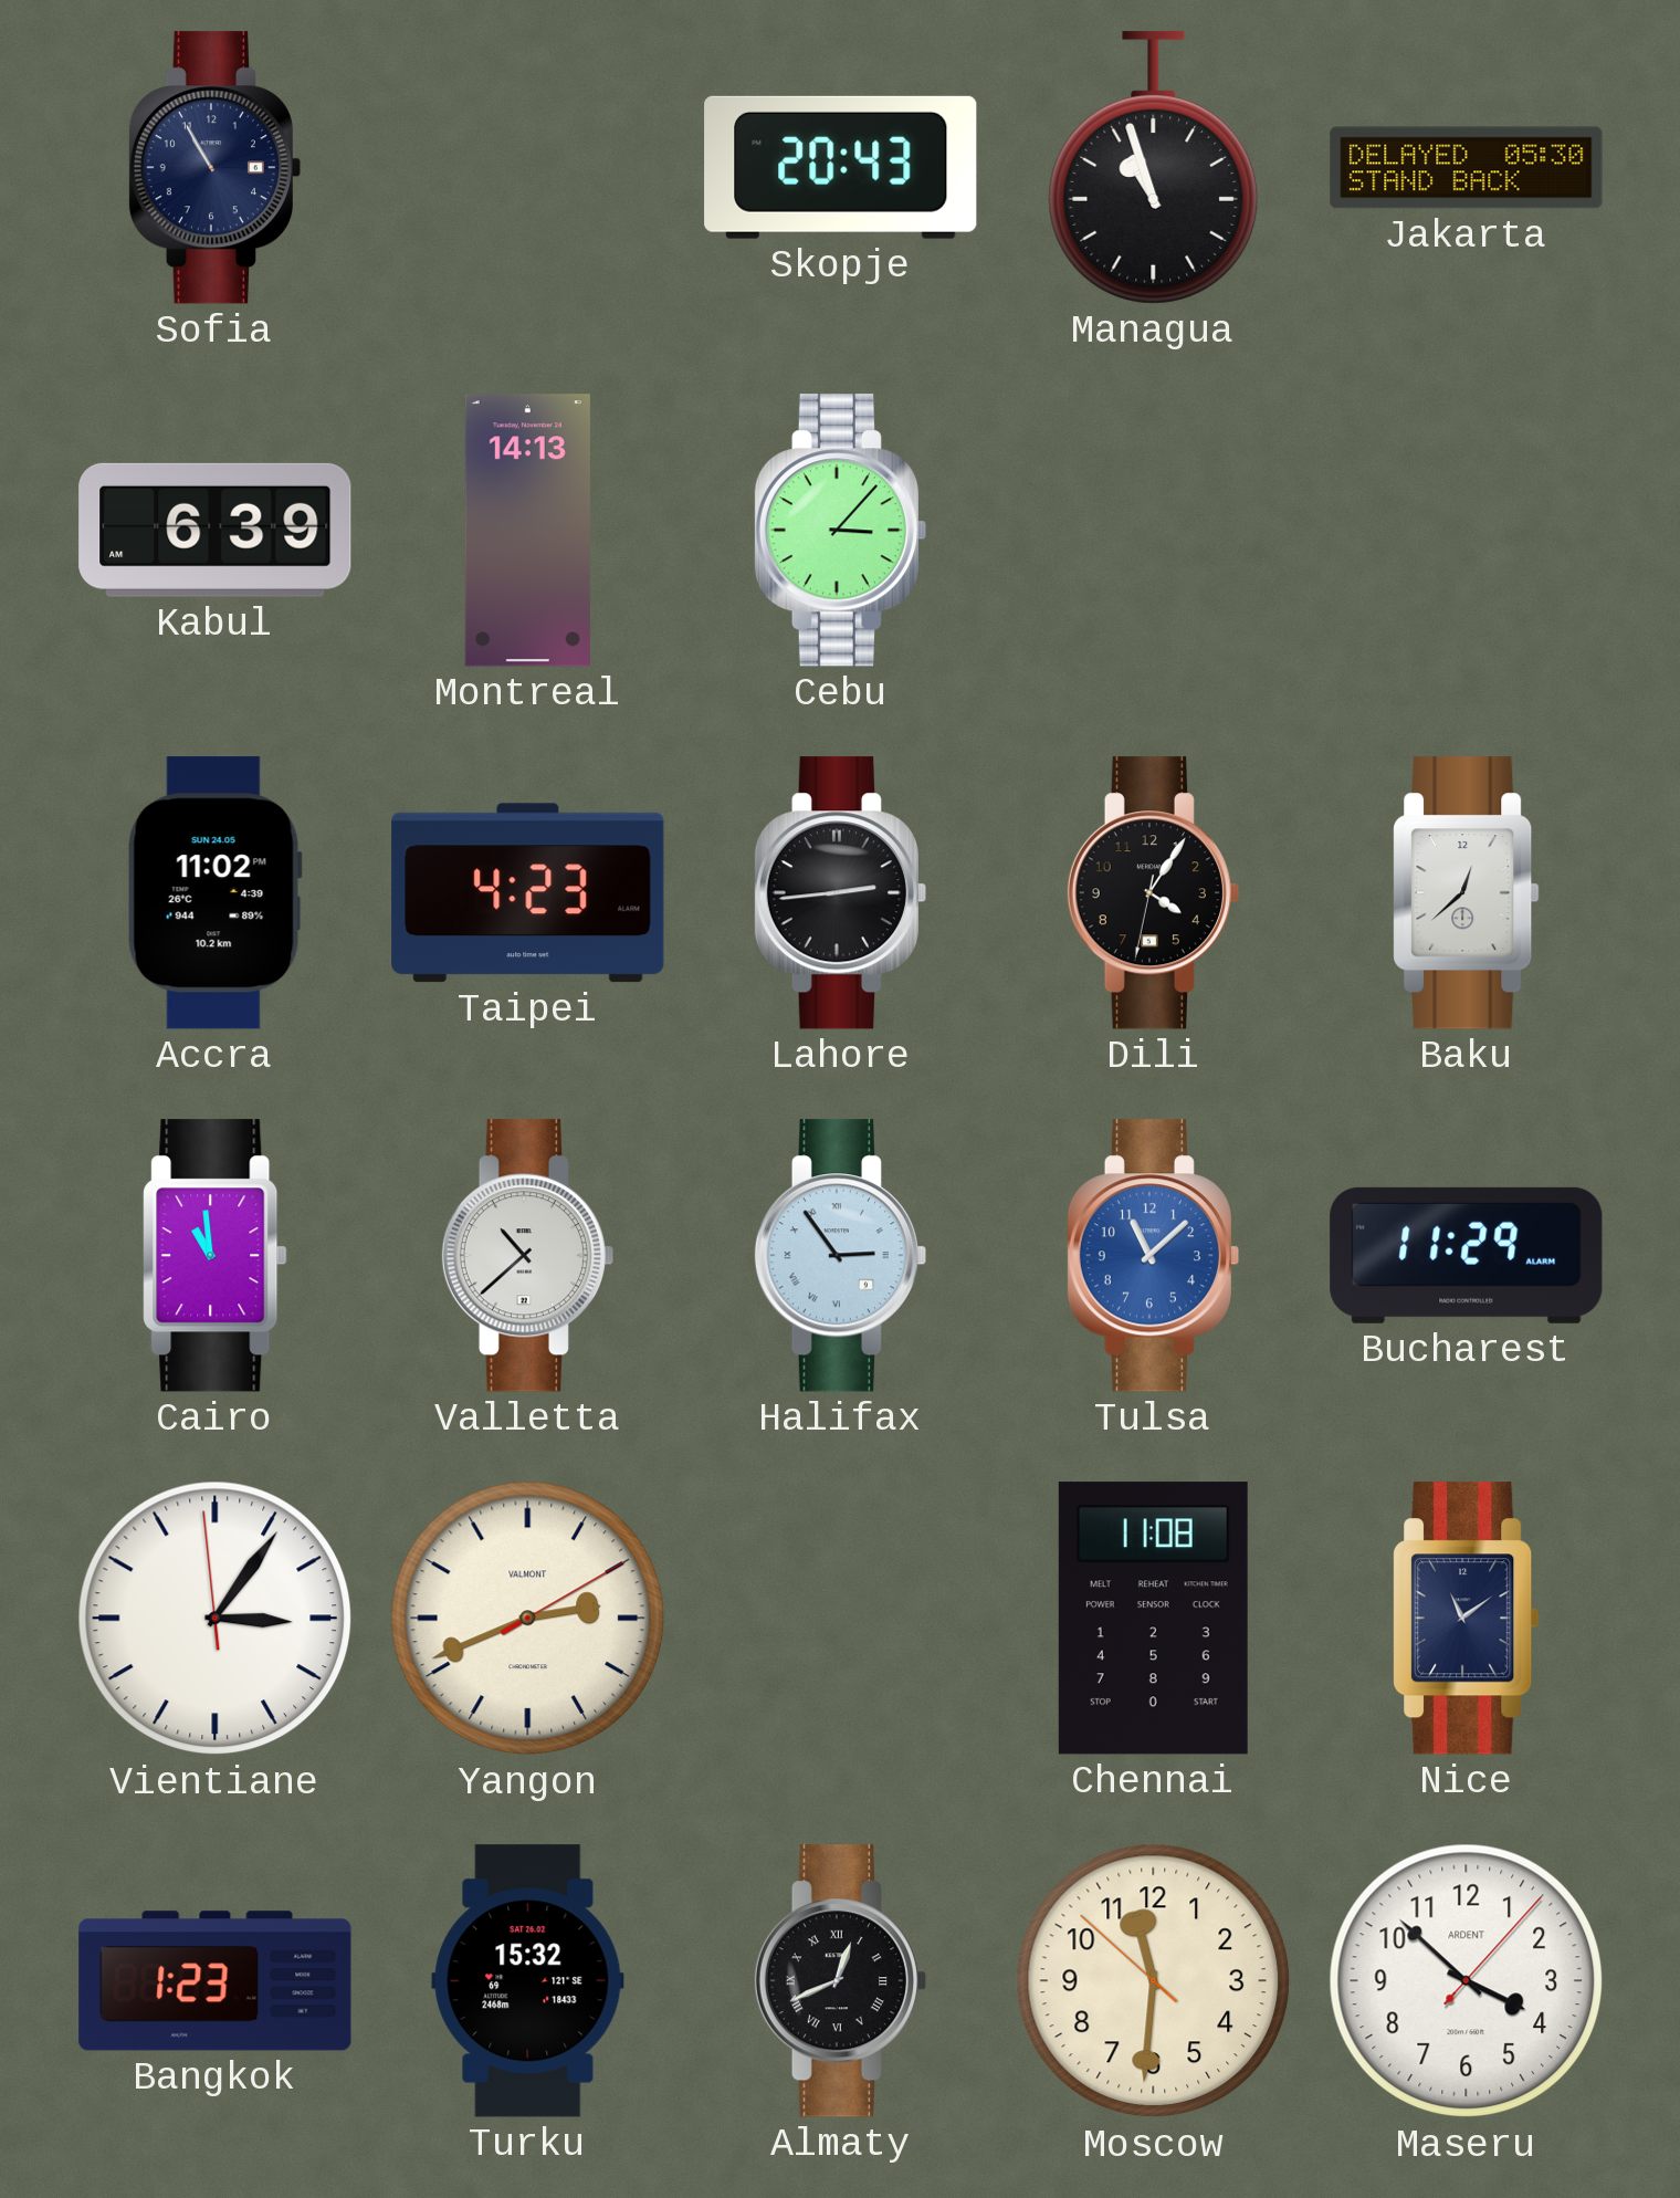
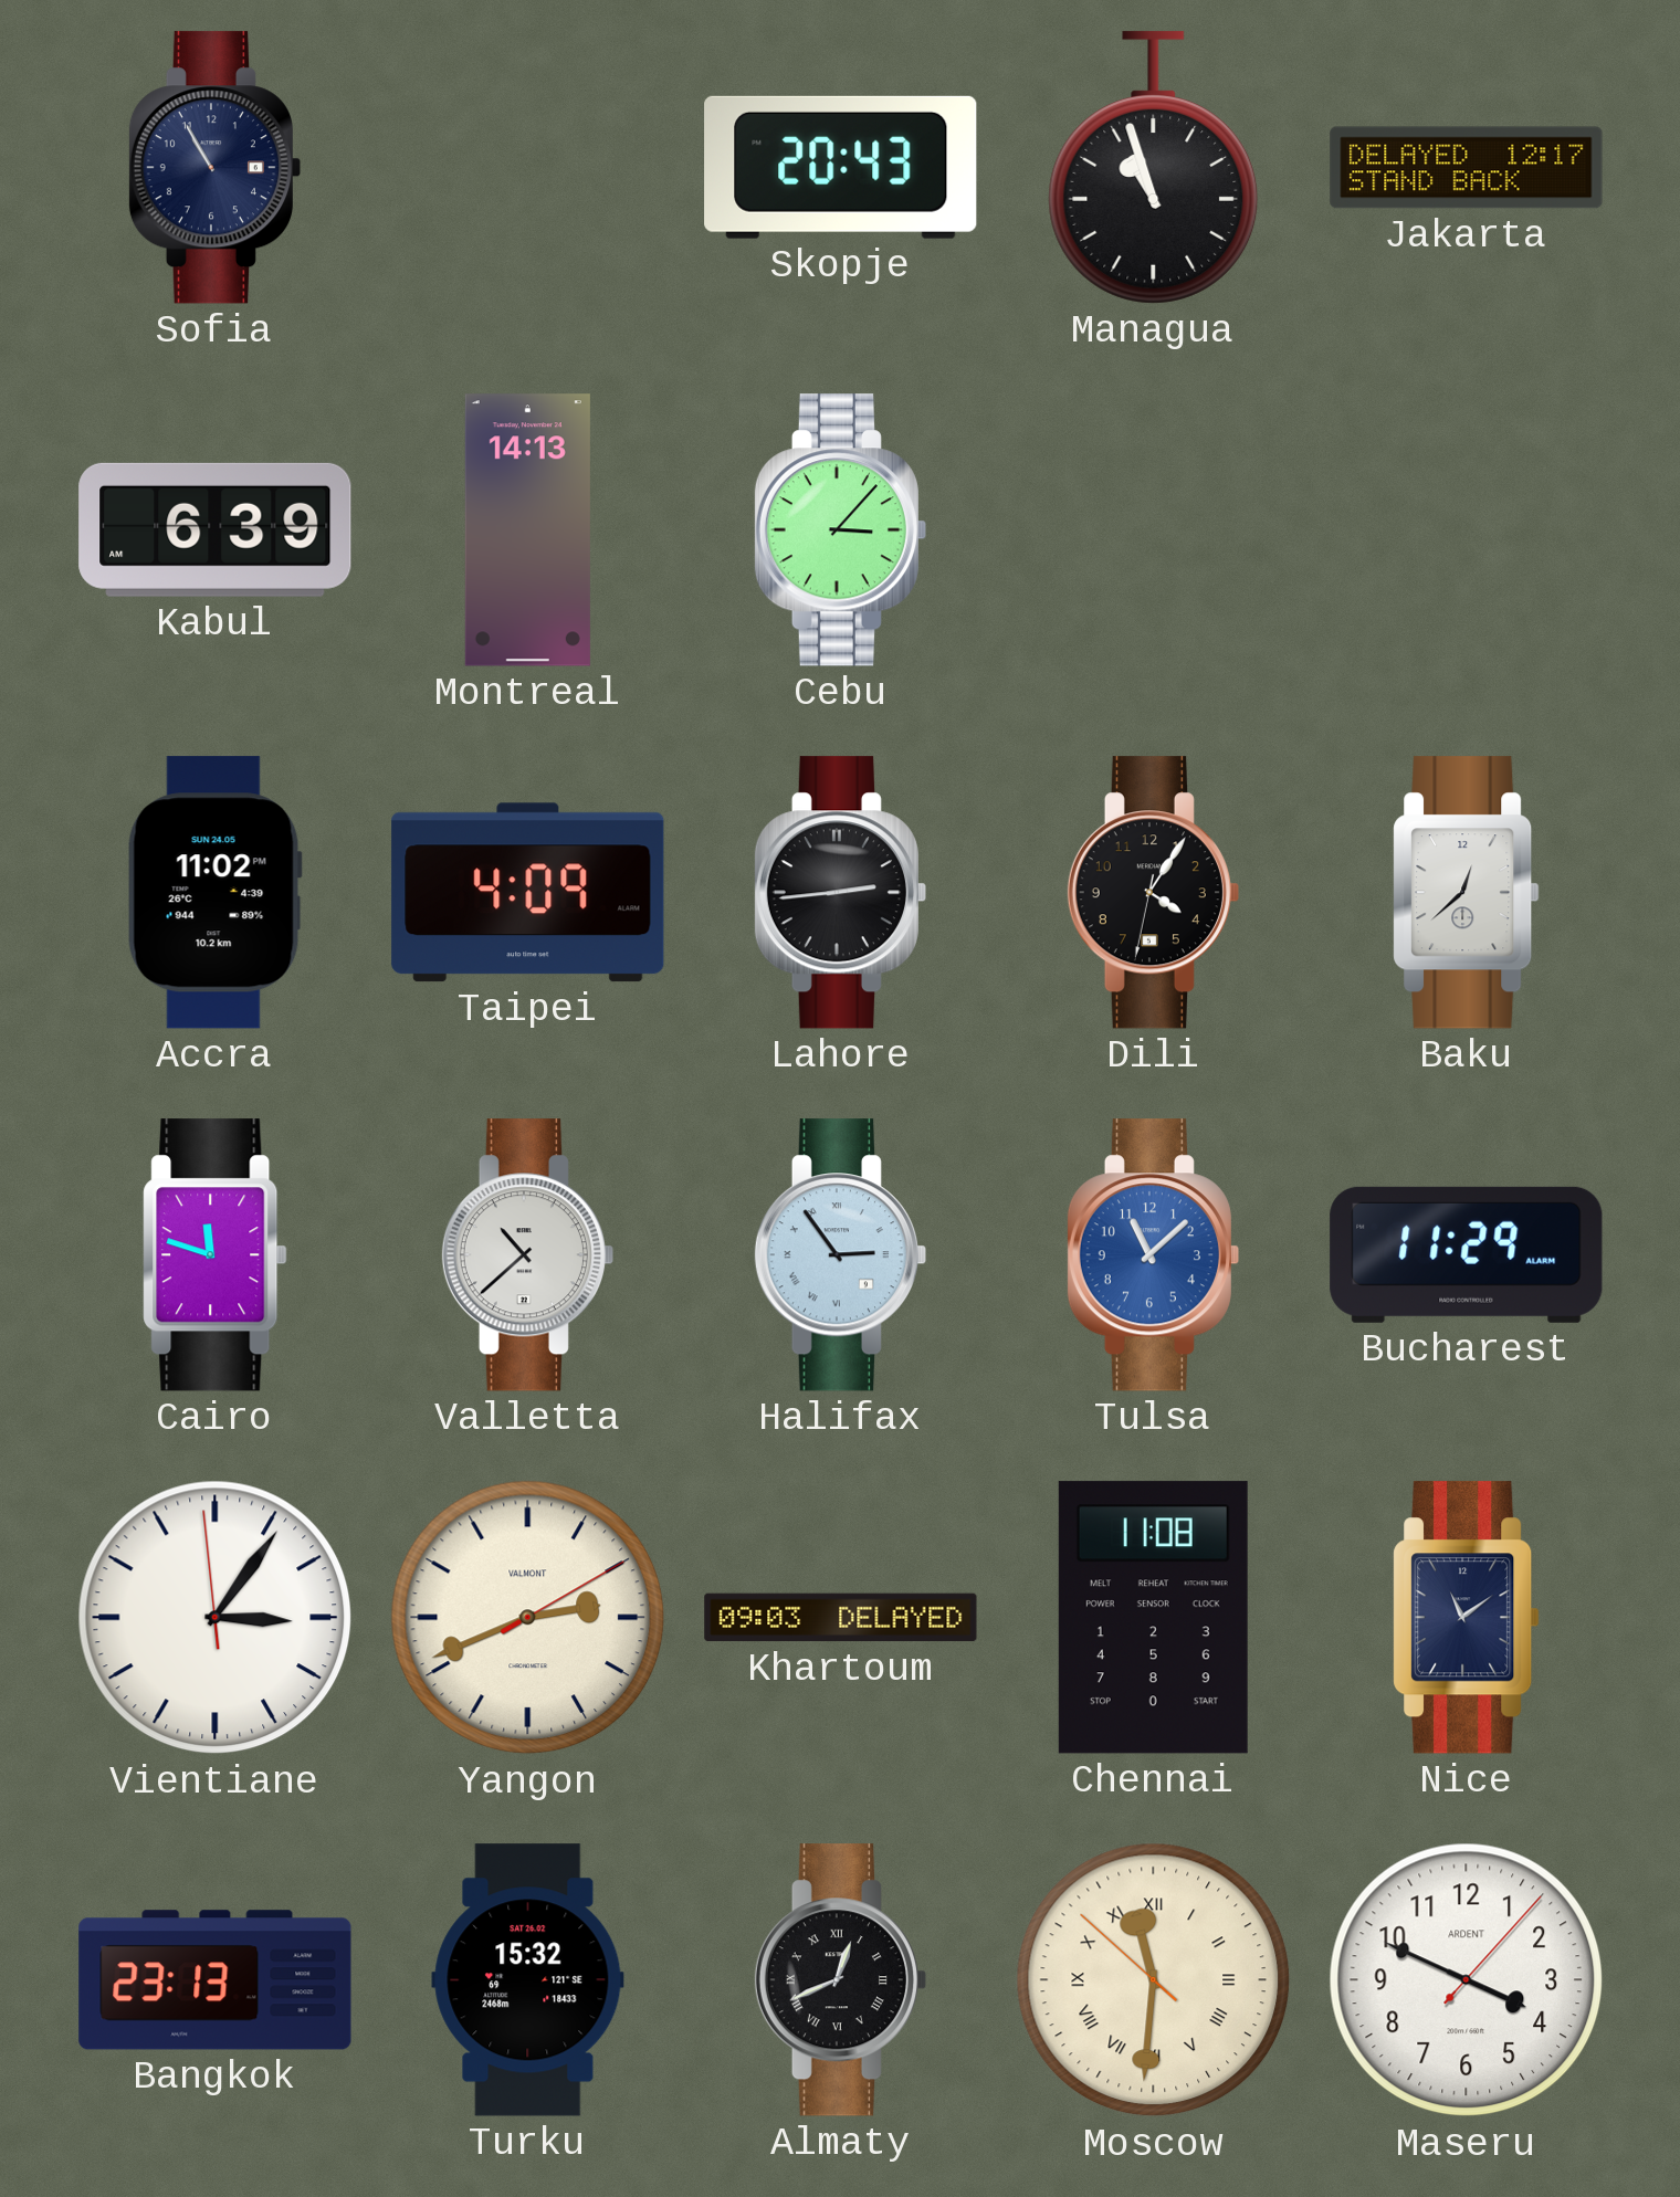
Jakarta: 05:30 -> 12:17
Taipei: 4:23 -> 4:09
Cairo: 10:59 -> 11:48
Khartoum: none -> 09:03
Bangkok: 1:23 -> 23:13
Moscow numerals: Arabic -> Roman
Maseru: 3:52 -> 3:49
